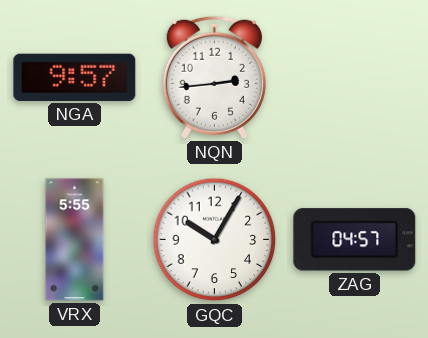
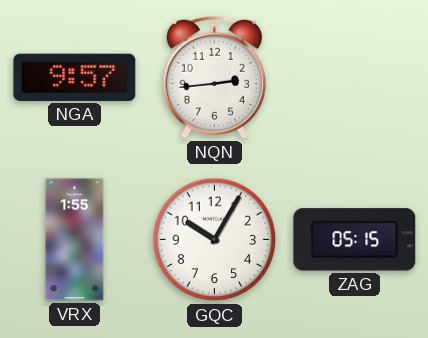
VRX: 5:55 -> 1:55
ZAG: 04:57 -> 05:15
